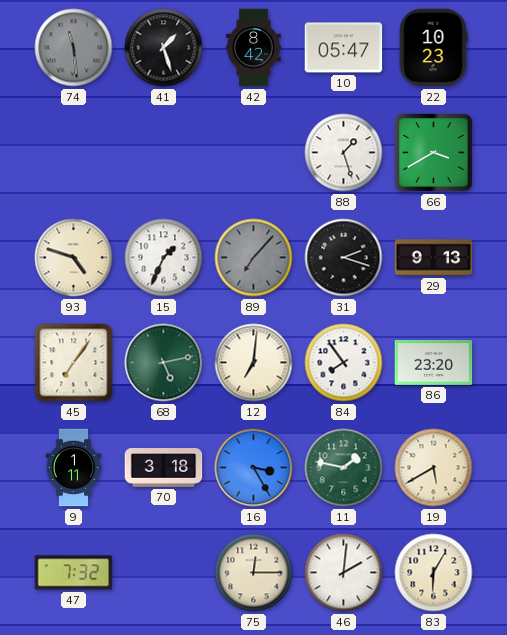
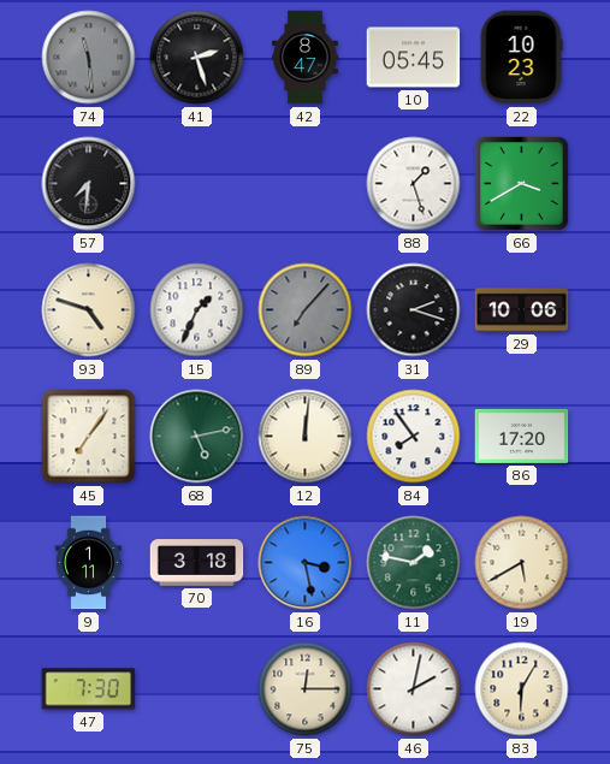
41: 1:27 -> 2:27
42: 8:42 -> 8:47
10: 05:47 -> 05:45
57: none -> 7:31
29: 9:13 -> 10:06
12: 7:01 -> 12:01
86: 23:20 -> 17:20
16: 3:25 -> 3:28
47: 7:32 -> 7:30
46: 2:01 -> 2:02
